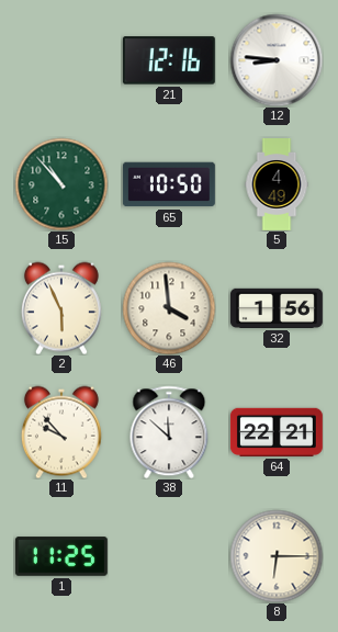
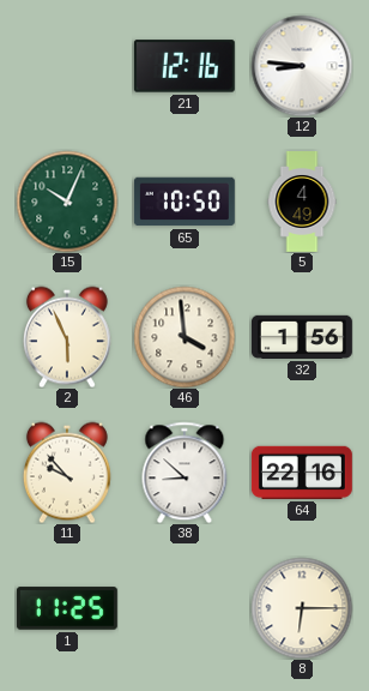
15: 10:53 -> 10:04
38: 11:52 -> 8:52
64: 22:21 -> 22:16
